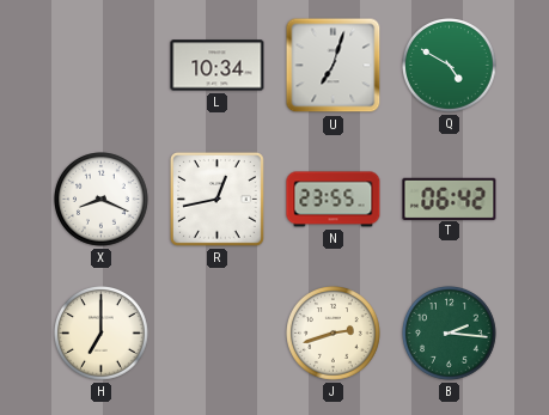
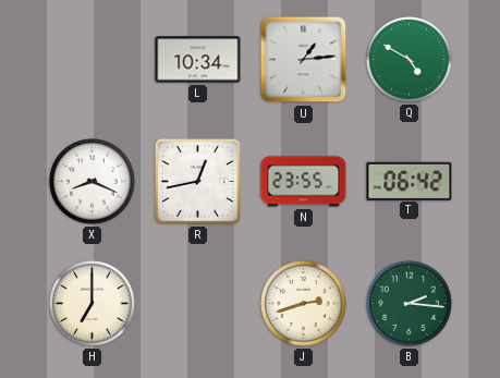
U: 7:03 -> 1:14
